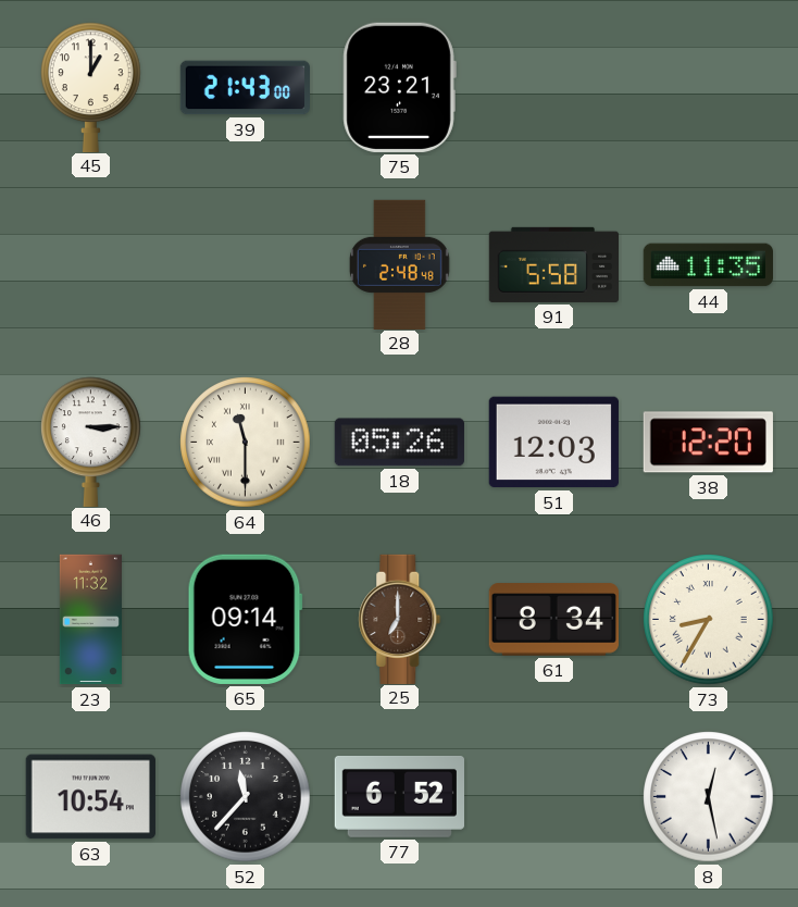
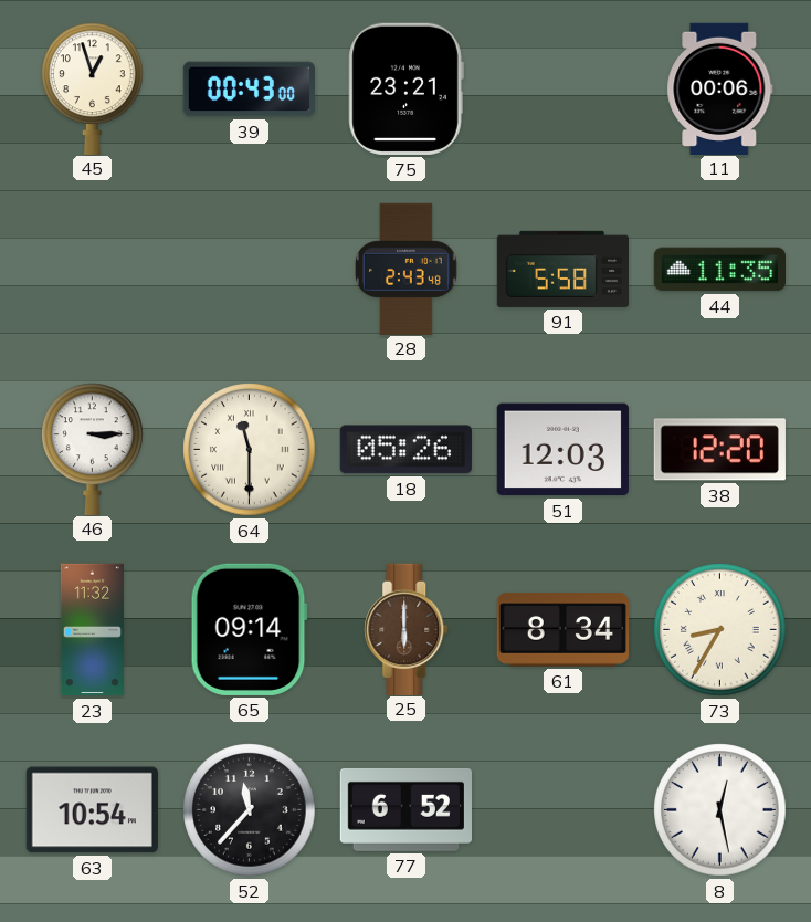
45: 1:00 -> 12:57
39: 21:43 -> 00:43
11: none -> 00:06
28: 2:48 -> 2:43
25: 7:00 -> 6:00
